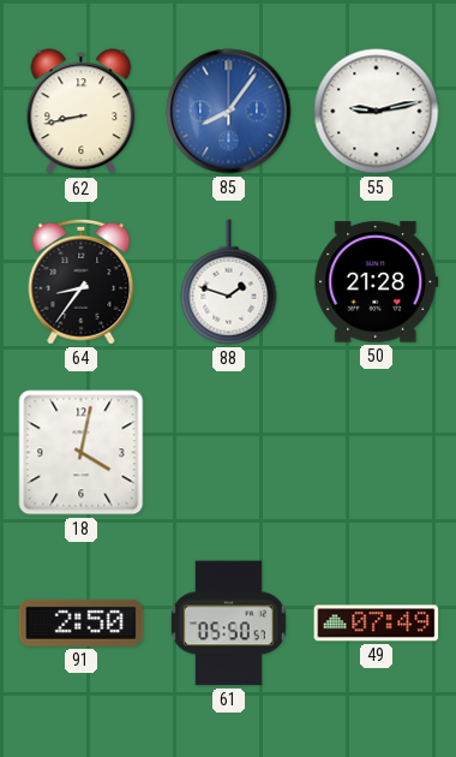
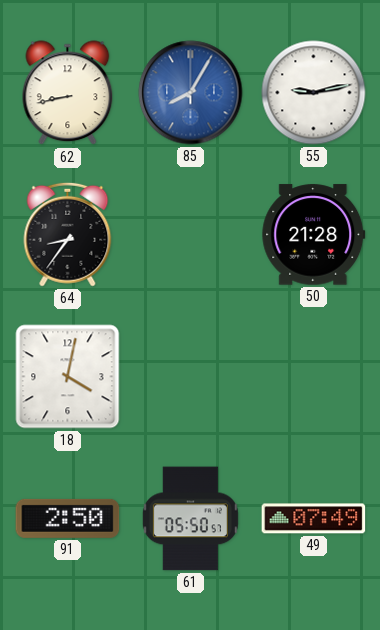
85: 8:06 -> 8:05
88: 1:48 -> none
